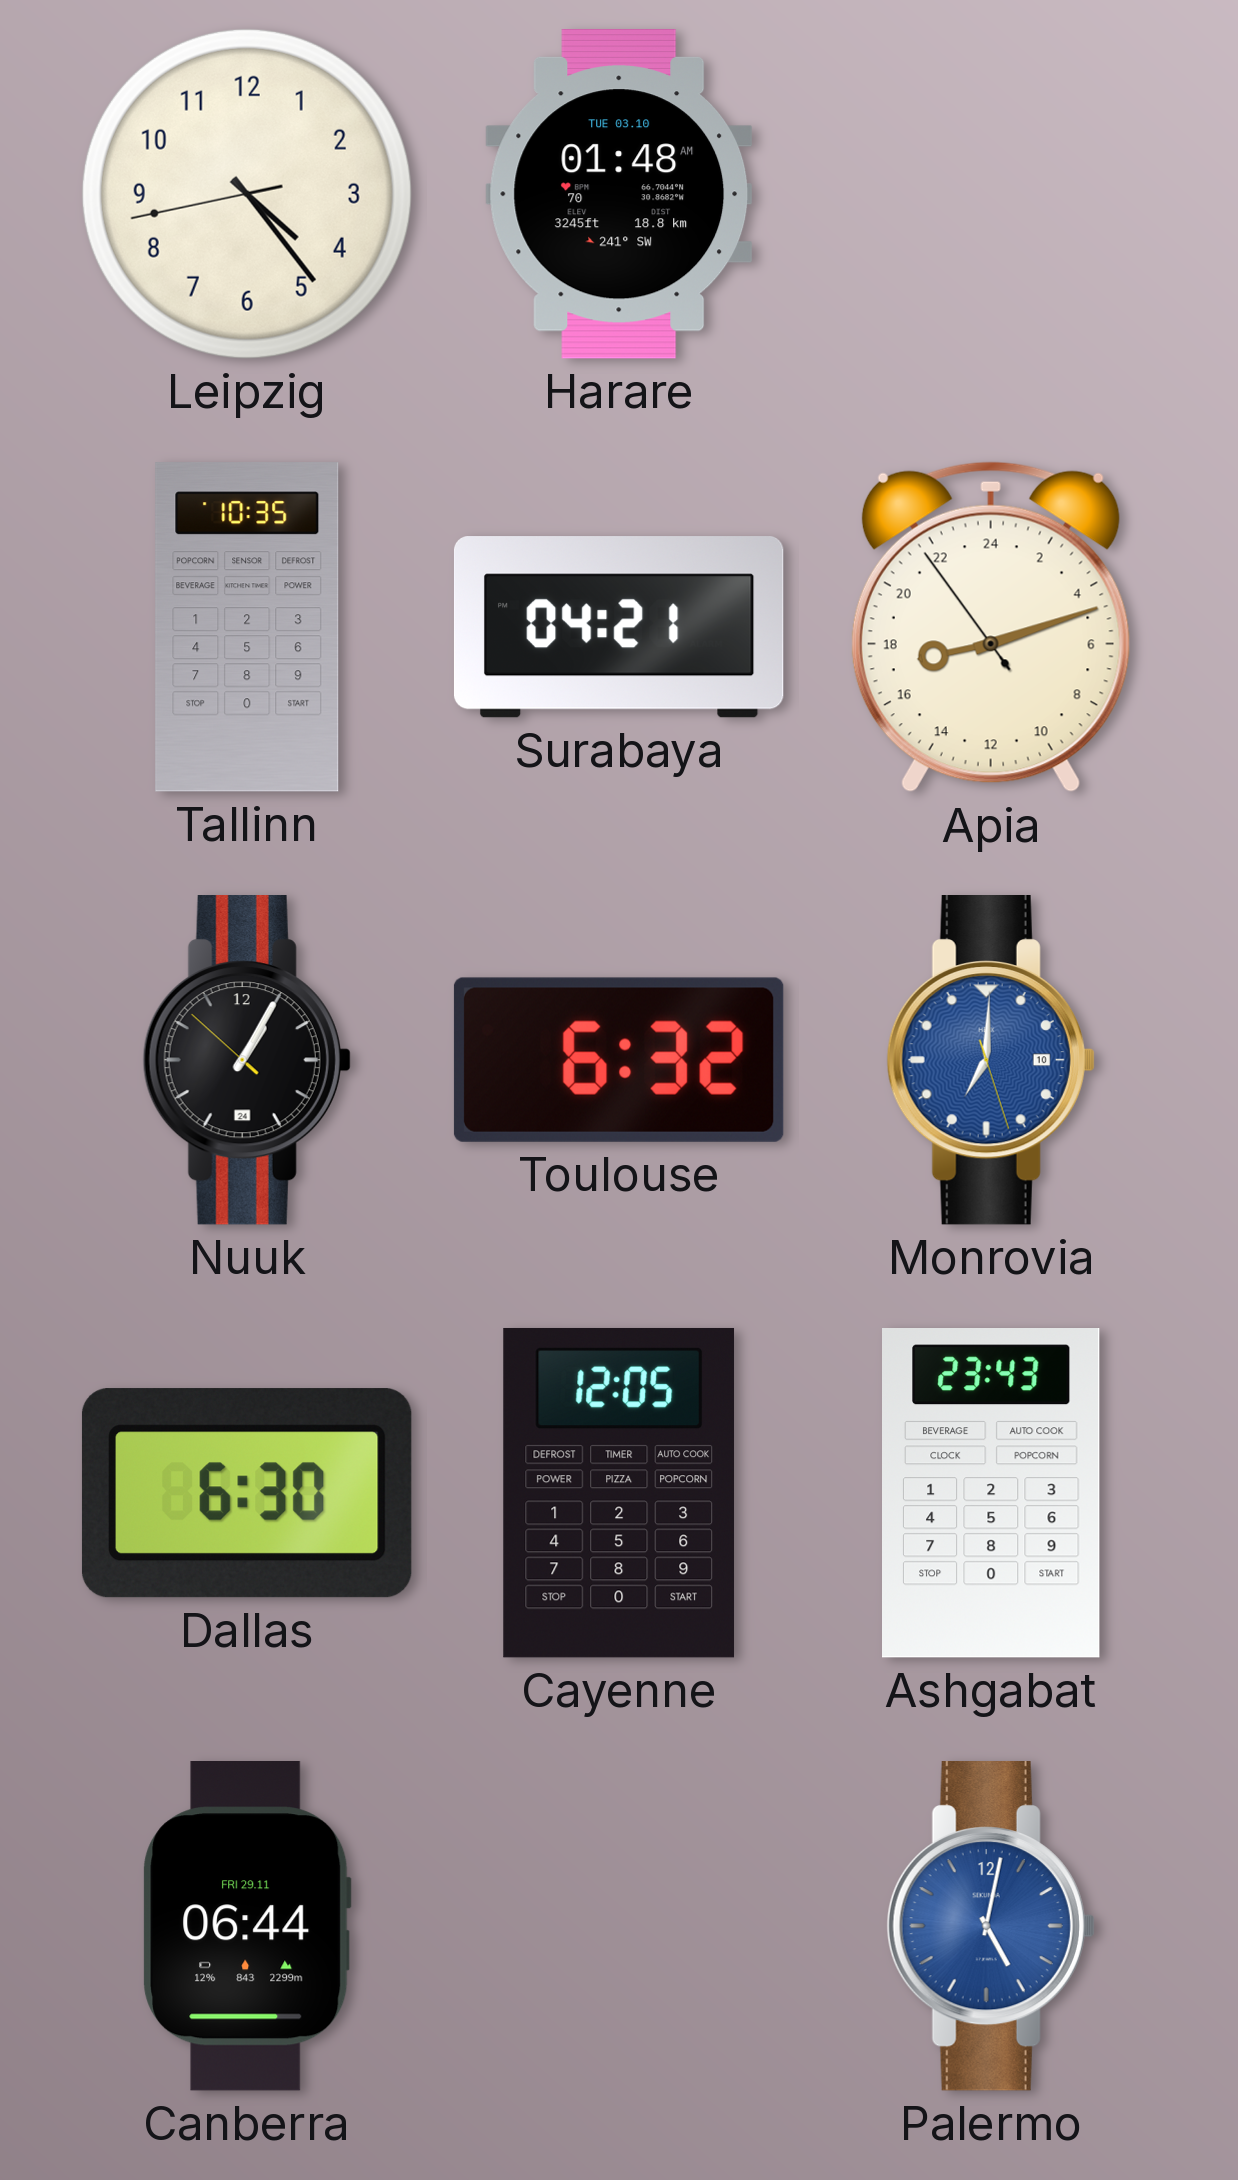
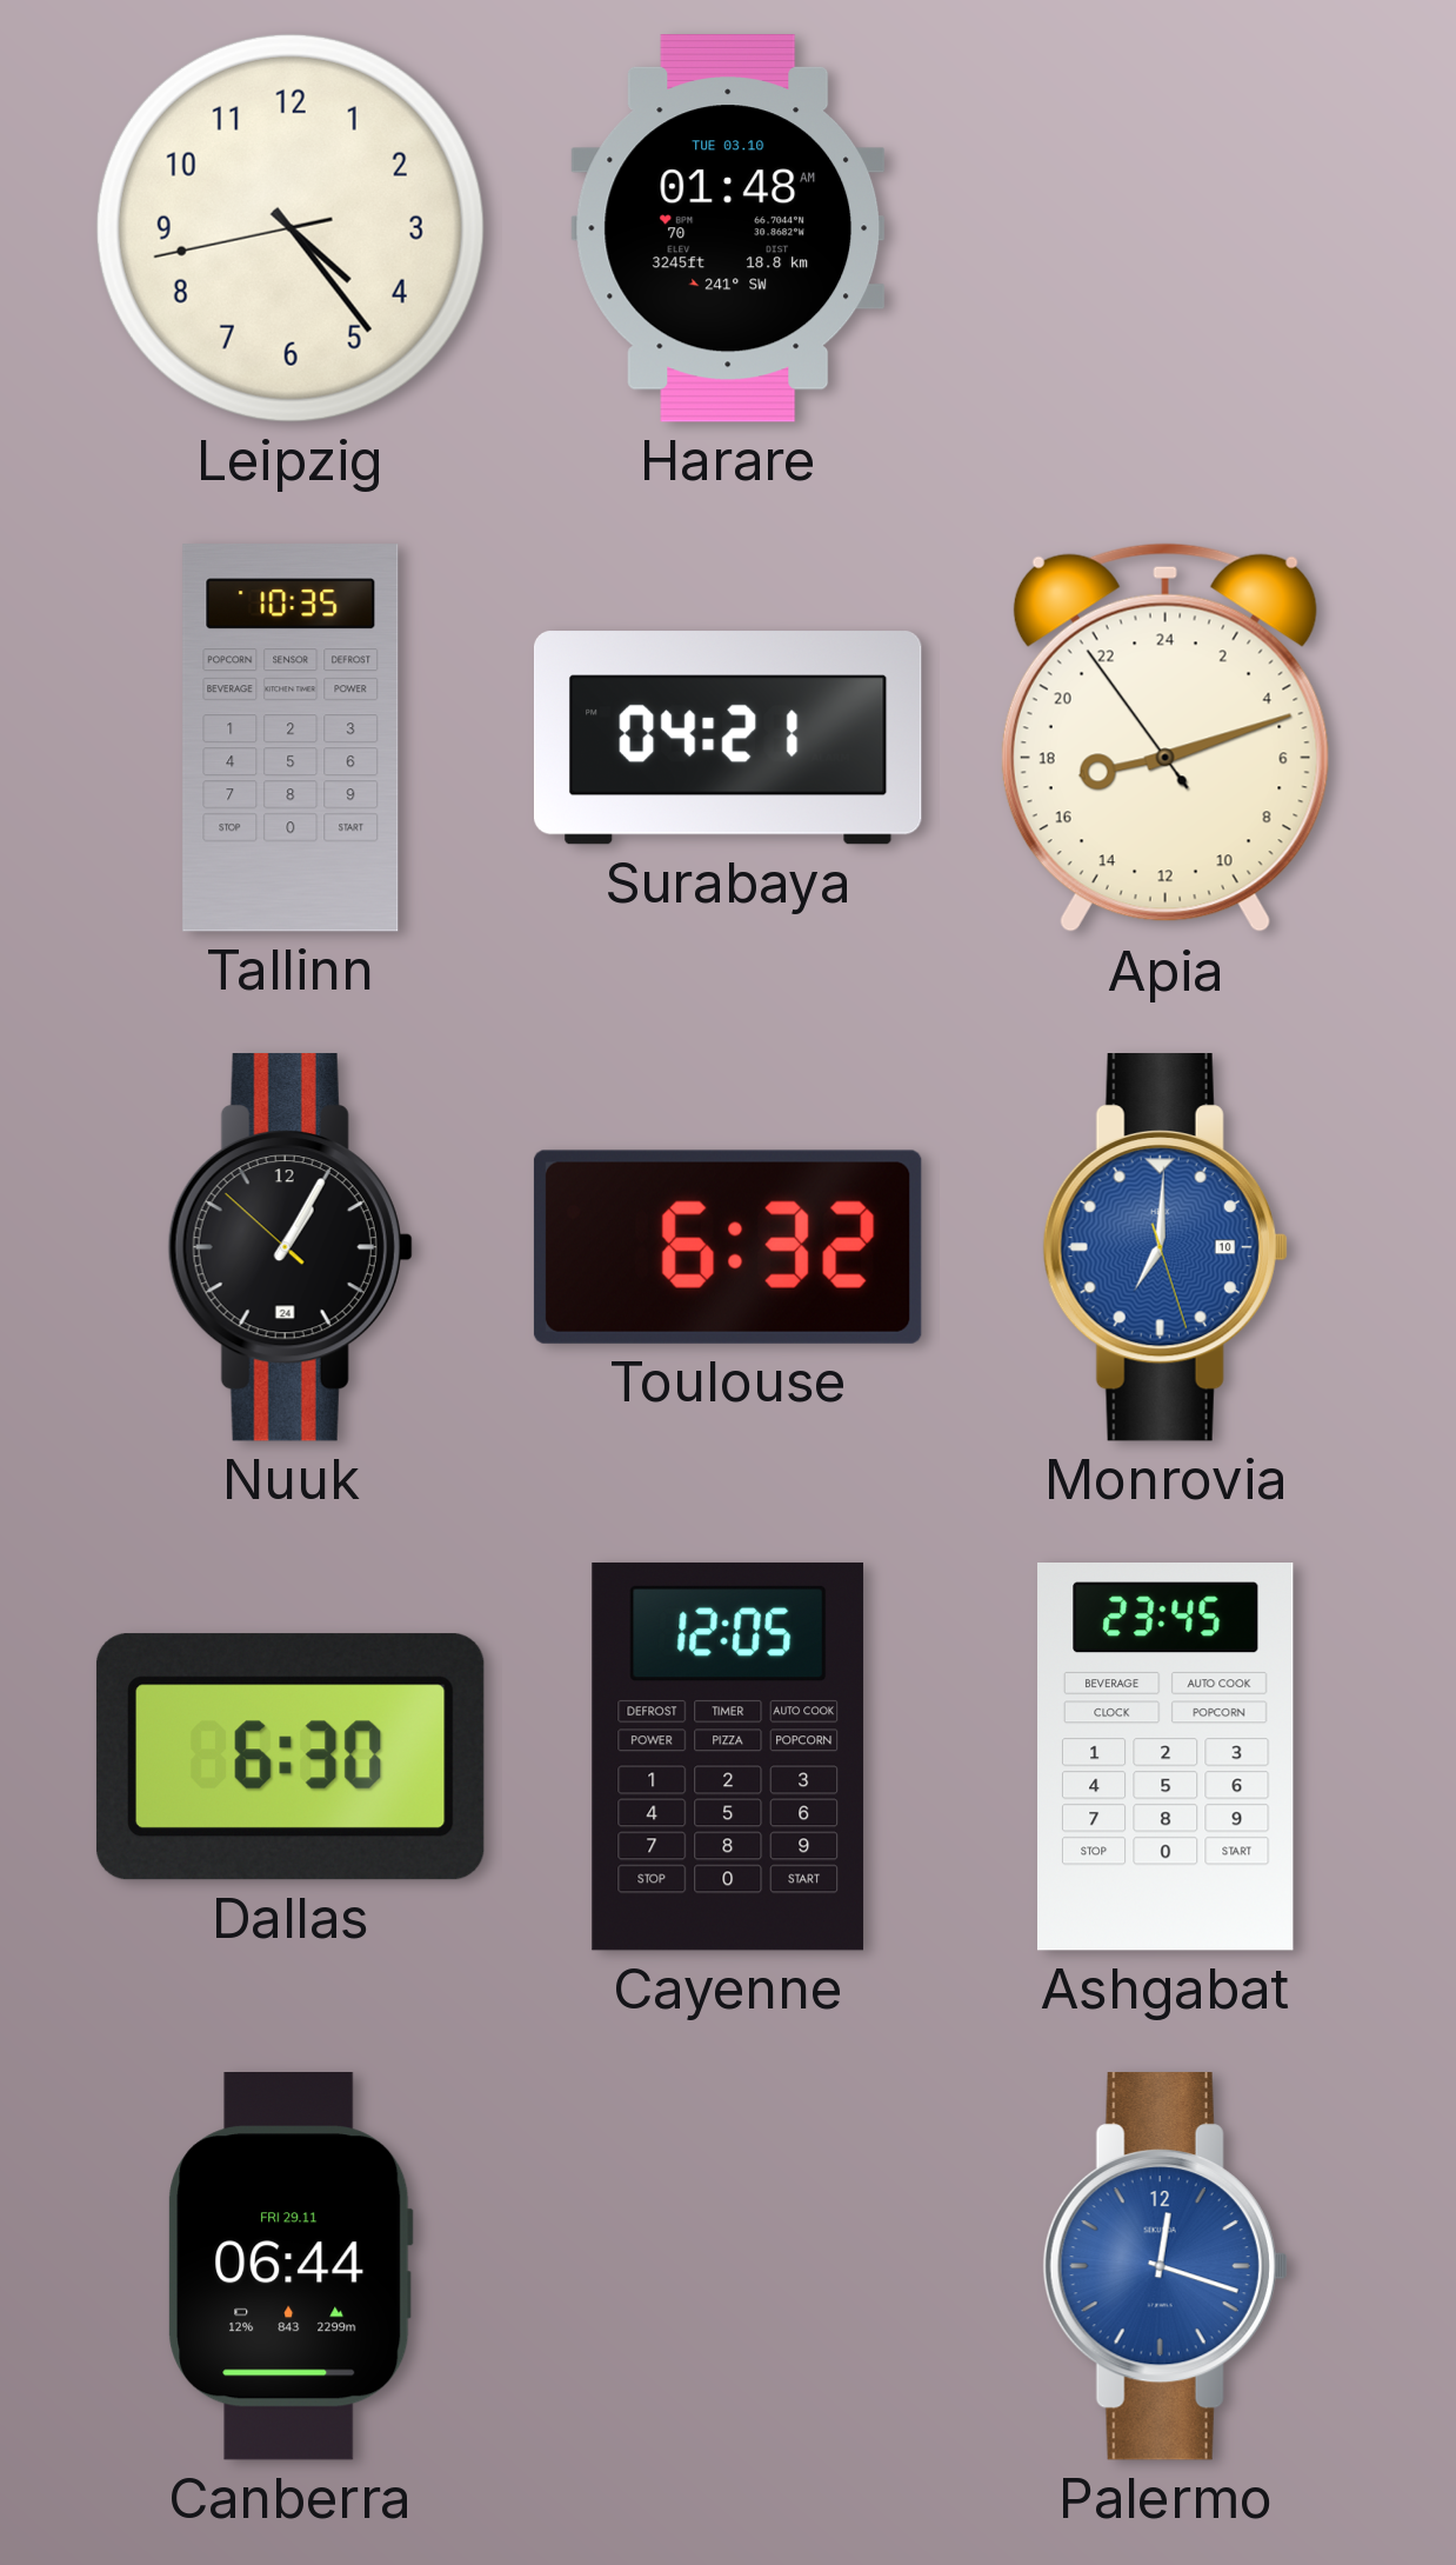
Ashgabat: 23:43 -> 23:45
Palermo: 5:02 -> 12:18
